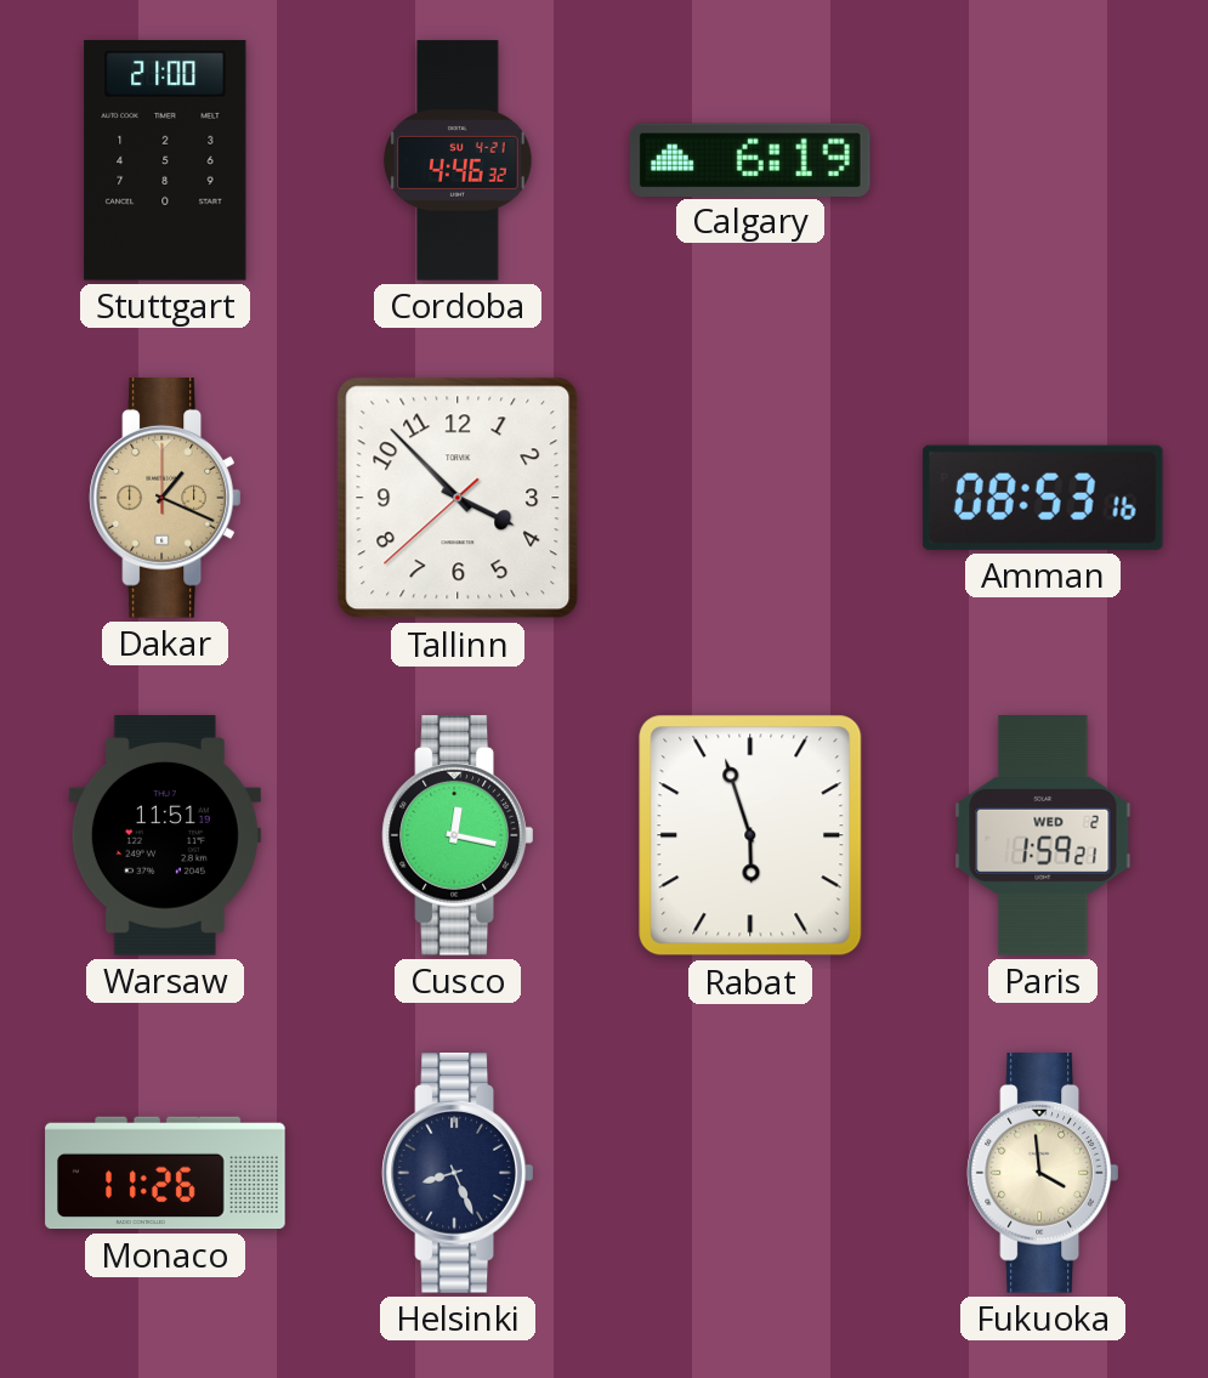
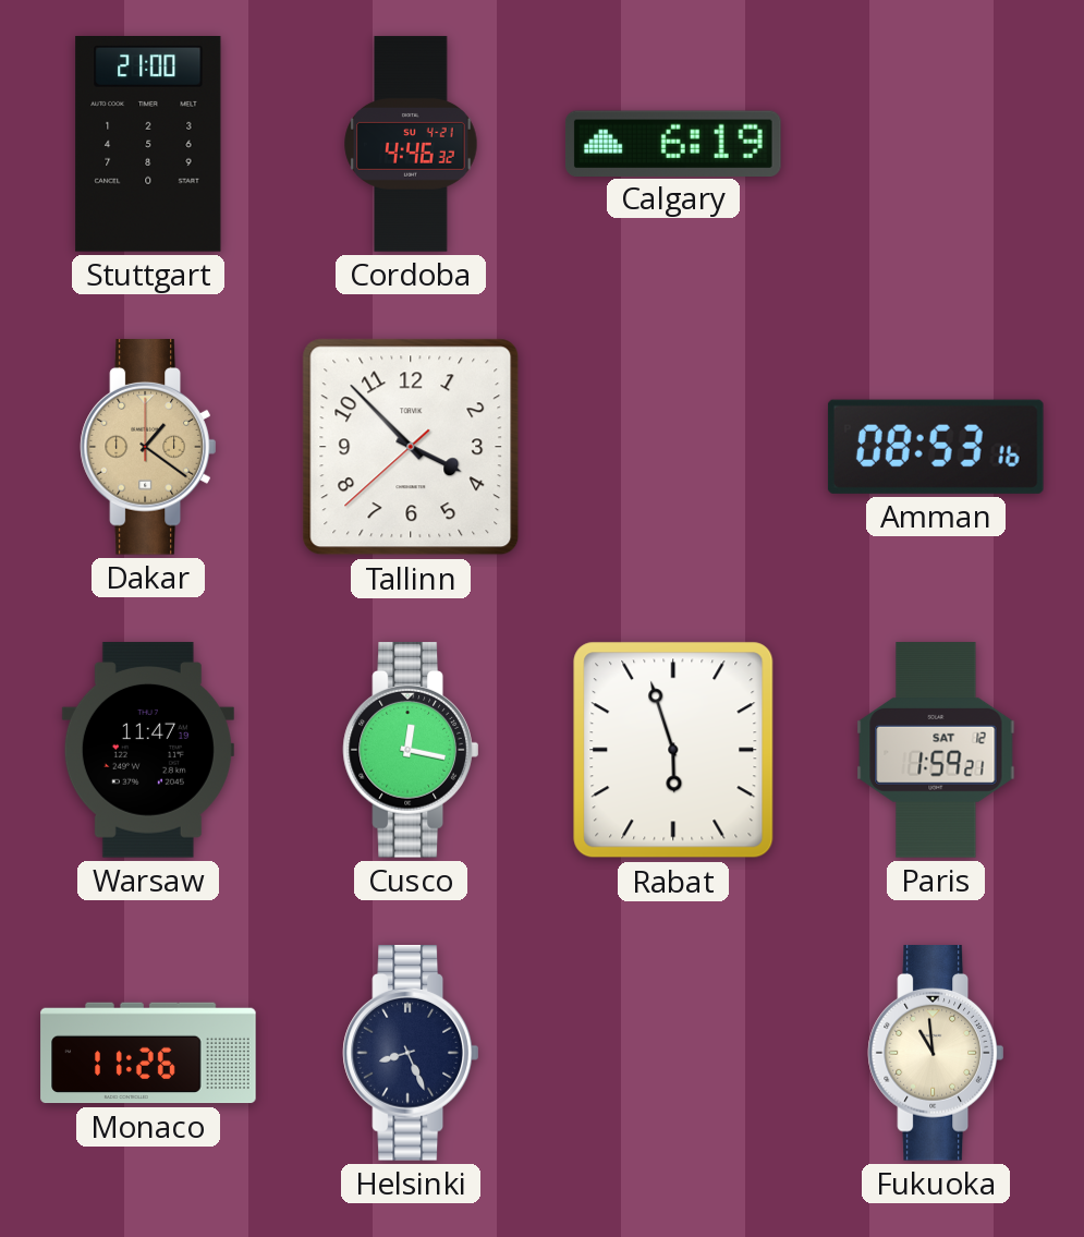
Dakar: 1:19 -> 1:21
Warsaw: 11:51 -> 11:47
Paris date: WED 2 -> SAT 12
Fukuoka: 3:59 -> 10:59
